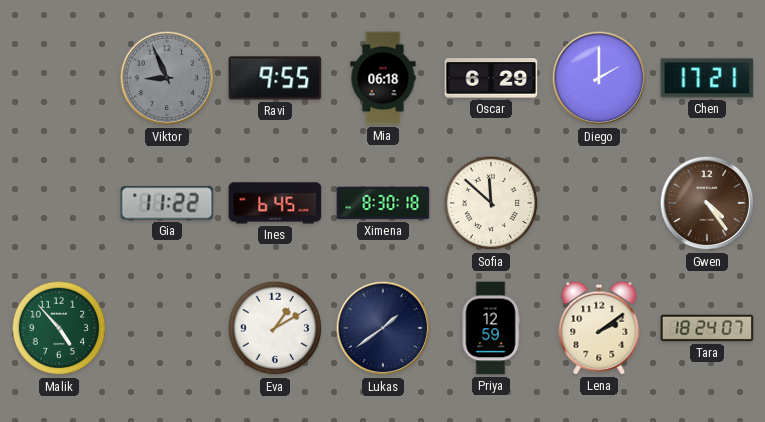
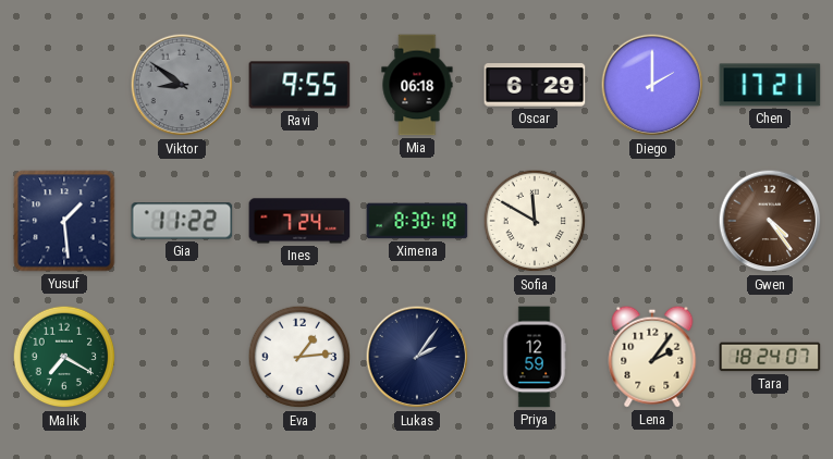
Viktor: 8:56 -> 8:51
Yusuf: none -> 1:29
Ines: 6:45 -> 7:24
Sofia: 11:52 -> 11:50
Malik: 4:53 -> 7:20
Eva: 1:10 -> 1:14
Lukas: 1:39 -> 2:06
Lena: 2:09 -> 2:06
